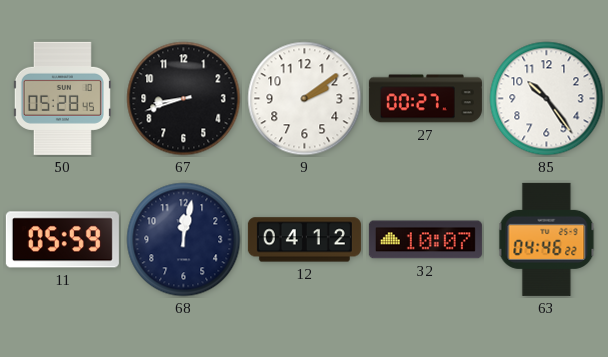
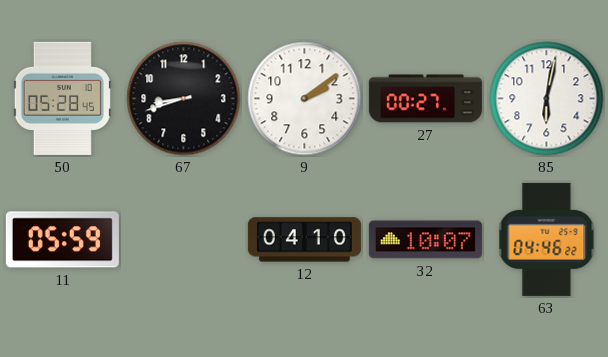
85: 10:24 -> 6:02
68: 12:02 -> none
12: 04:12 -> 04:10
